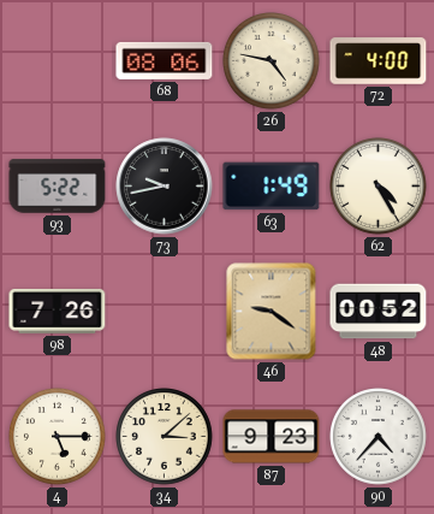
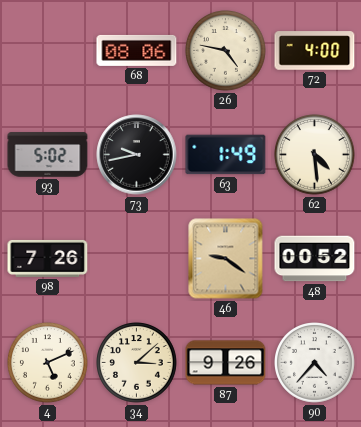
93: 5:22 -> 5:02
62: 4:25 -> 4:29
4: 5:15 -> 5:11
87: 9:23 -> 9:26
